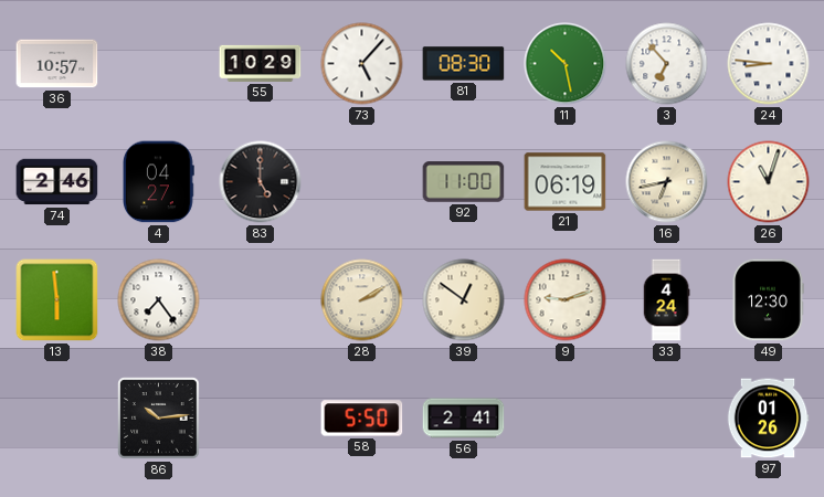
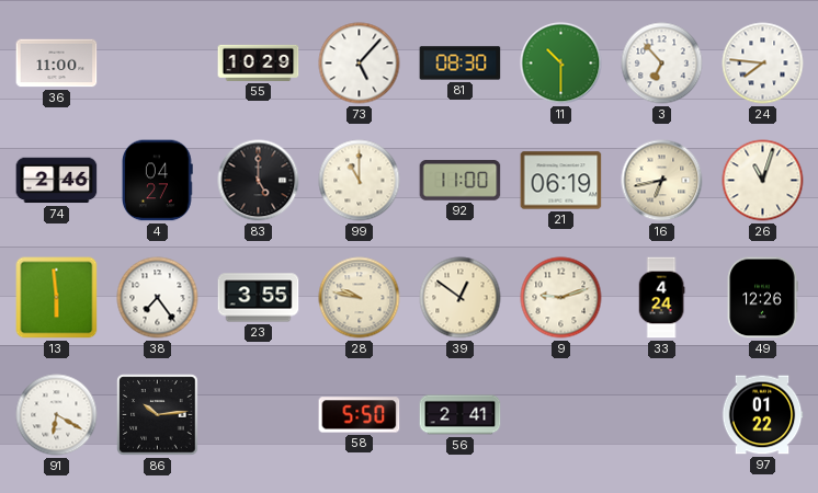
36: 10:57 -> 11:00
11: 10:28 -> 10:30
24: 8:46 -> 7:46
99: none -> 11:00
23: none -> 3:55
28: 2:10 -> 9:47
49: 12:30 -> 12:26
91: none -> 6:20
97: 01:26 -> 01:22
